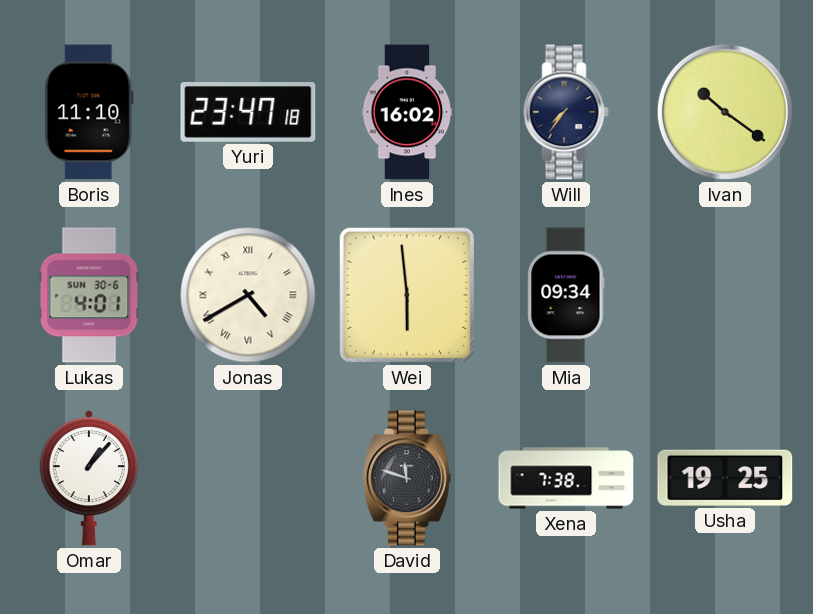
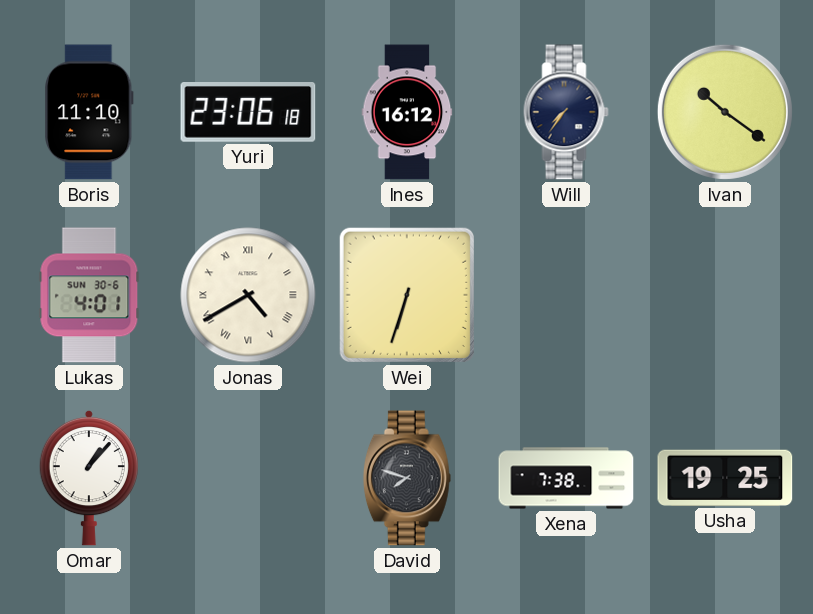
Yuri: 23:47 -> 23:06
Ines: 16:02 -> 16:12
Wei: 5:59 -> 6:33
Mia: 09:34 -> none
David: 11:48 -> 7:48
